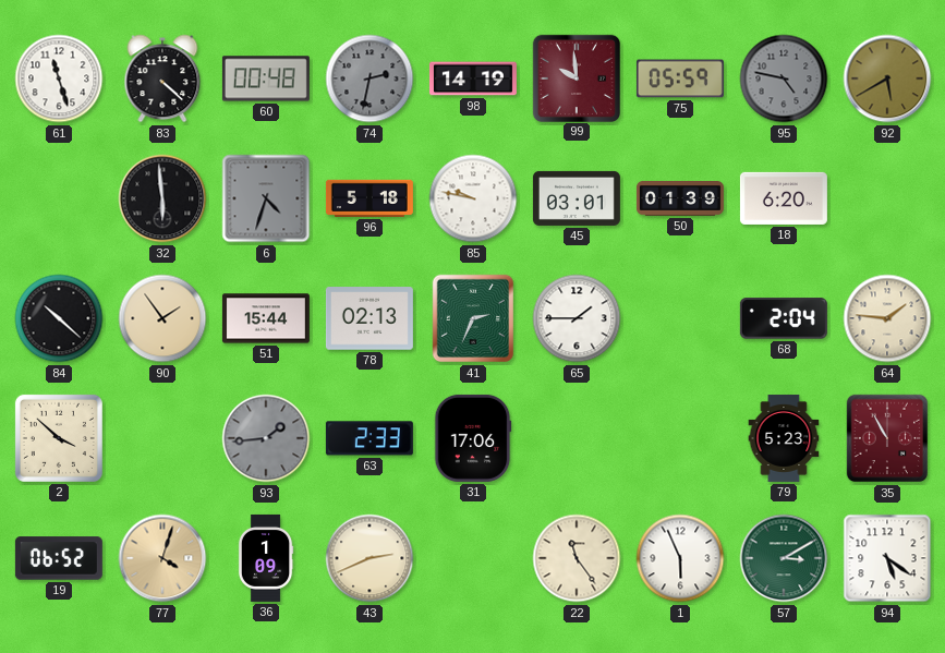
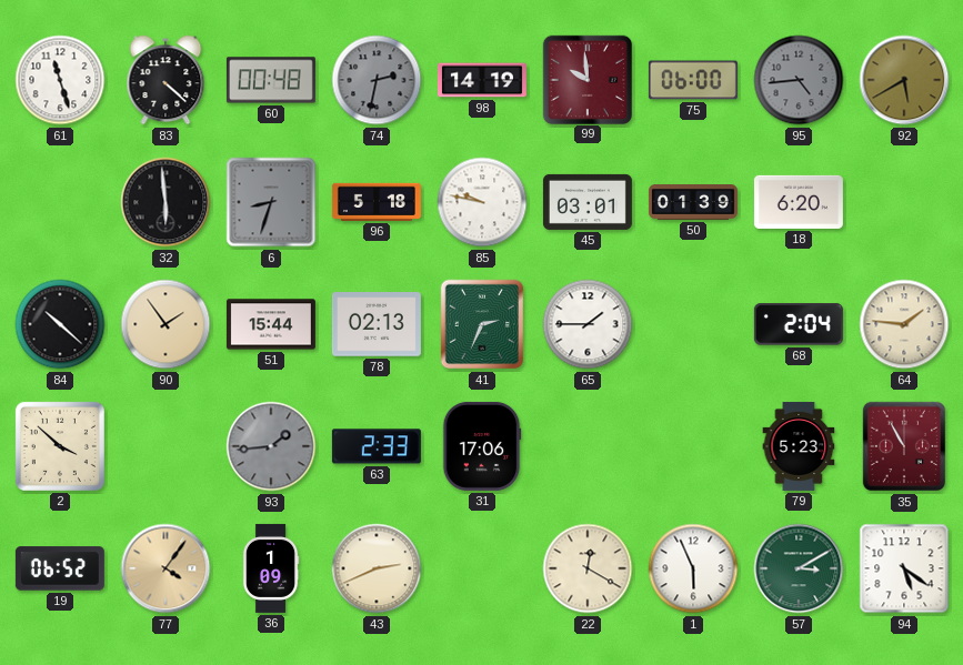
75: 05:59 -> 06:00
95: 4:47 -> 4:44
6: 4:33 -> 8:33
77: 4:03 -> 4:06
22: 11:24 -> 12:20
